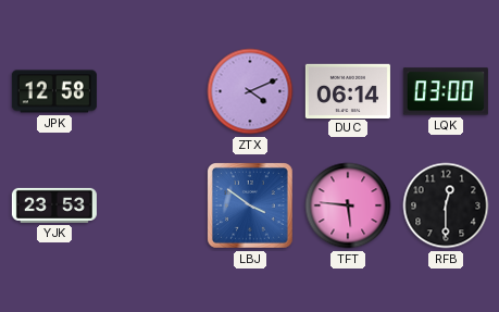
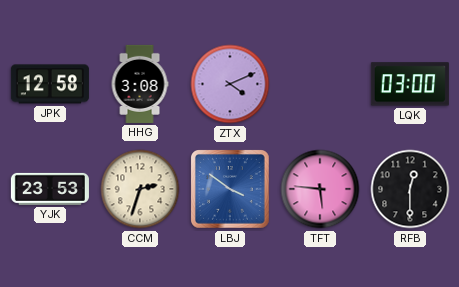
HHG: none -> 3:08
DUC: 06:14 -> none
CCM: none -> 2:33
